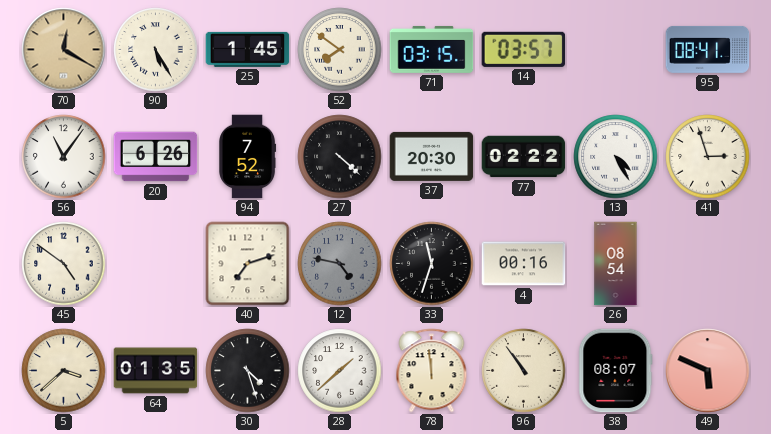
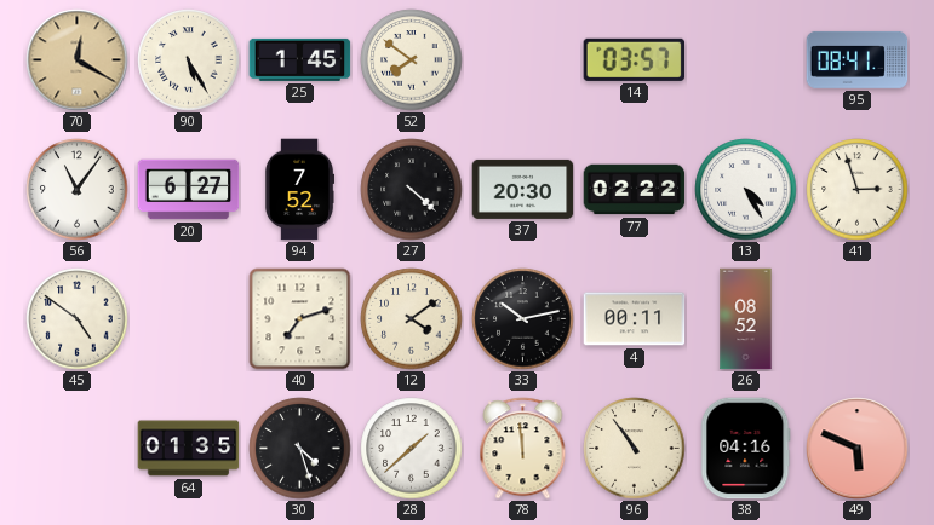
71: 03:15 -> none
20: 6:26 -> 6:27
12: 4:47 -> 4:09
12 dial: grey -> cream
33: 11:33 -> 10:13
4: 00:16 -> 00:11
26: 08:54 -> 08:52
5: 3:38 -> none
38: 08:07 -> 04:16
